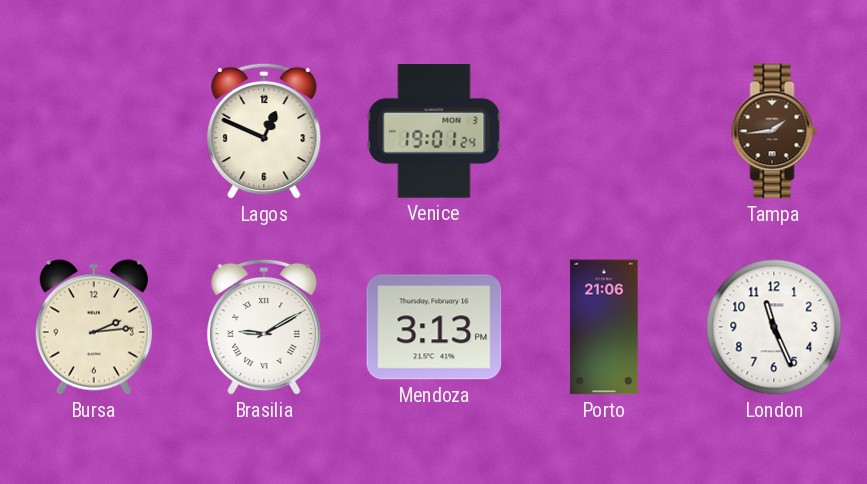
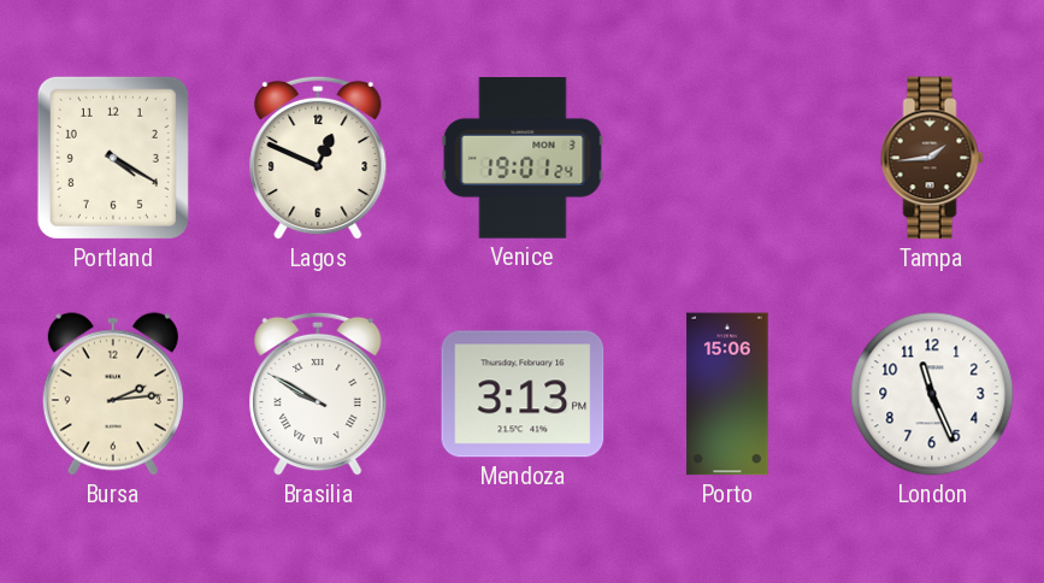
Portland: none -> 4:20
Brasilia: 9:10 -> 9:50
Porto: 21:06 -> 15:06
